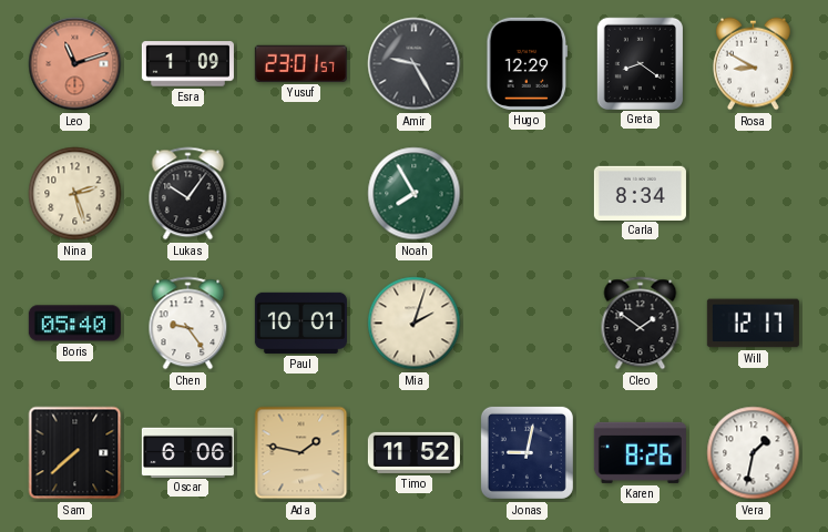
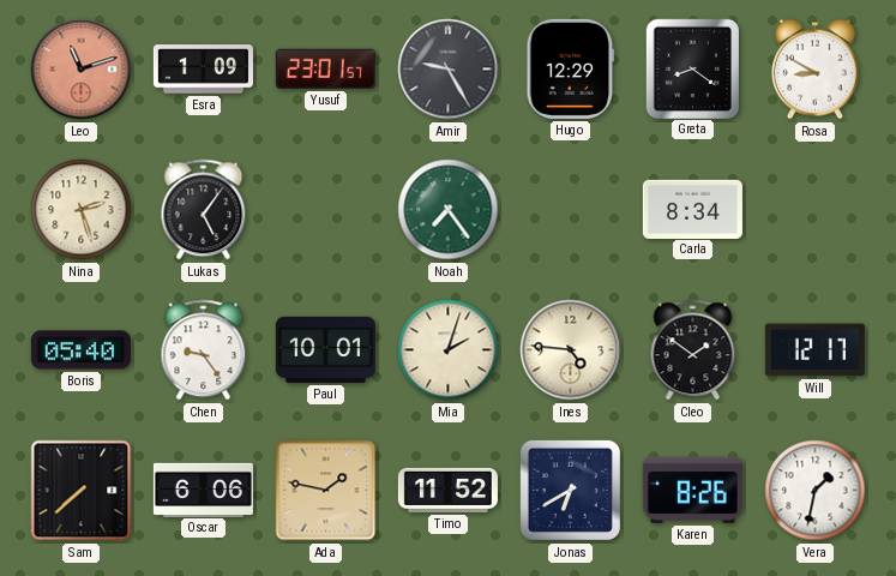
Lukas: 10:06 -> 5:06
Noah: 7:55 -> 7:24
Ines: none -> 4:46
Jonas: 9:02 -> 6:40
